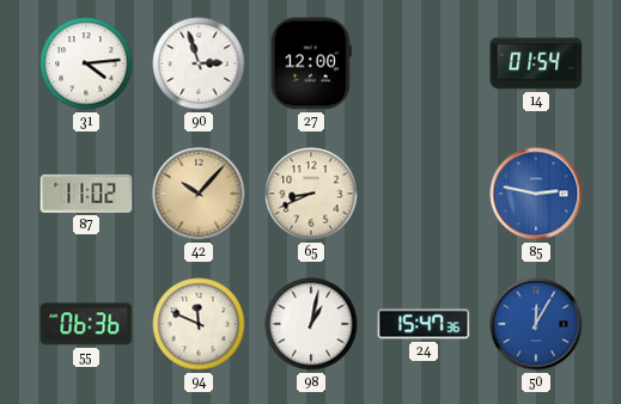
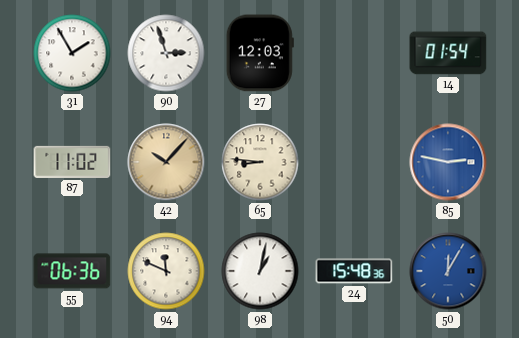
31: 4:14 -> 1:55
27: 12:00 -> 12:03
65: 8:41 -> 8:46
24: 15:47 -> 15:48
